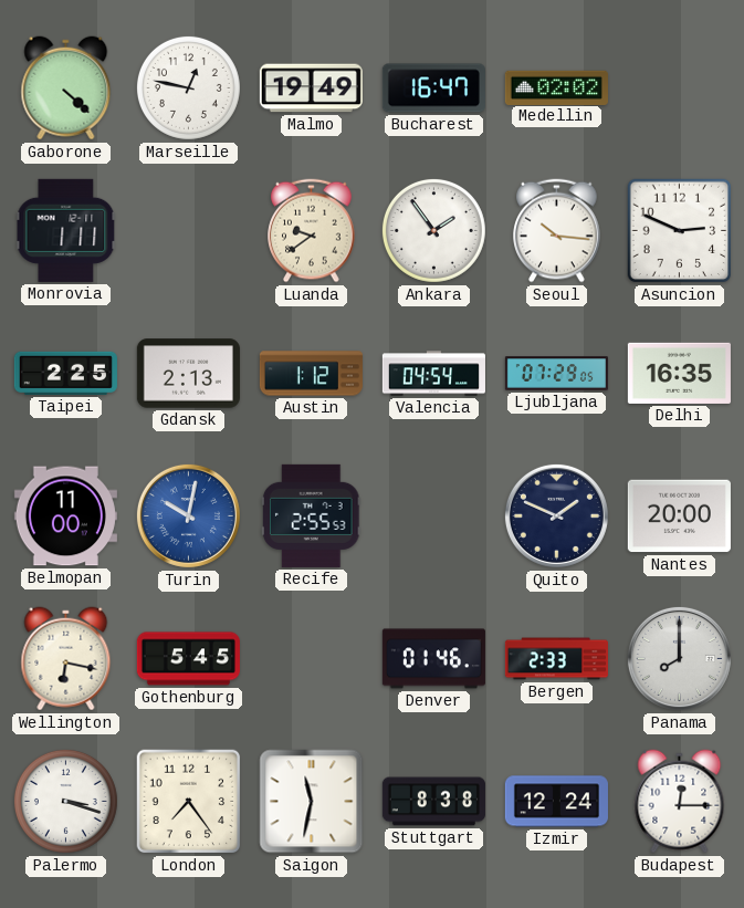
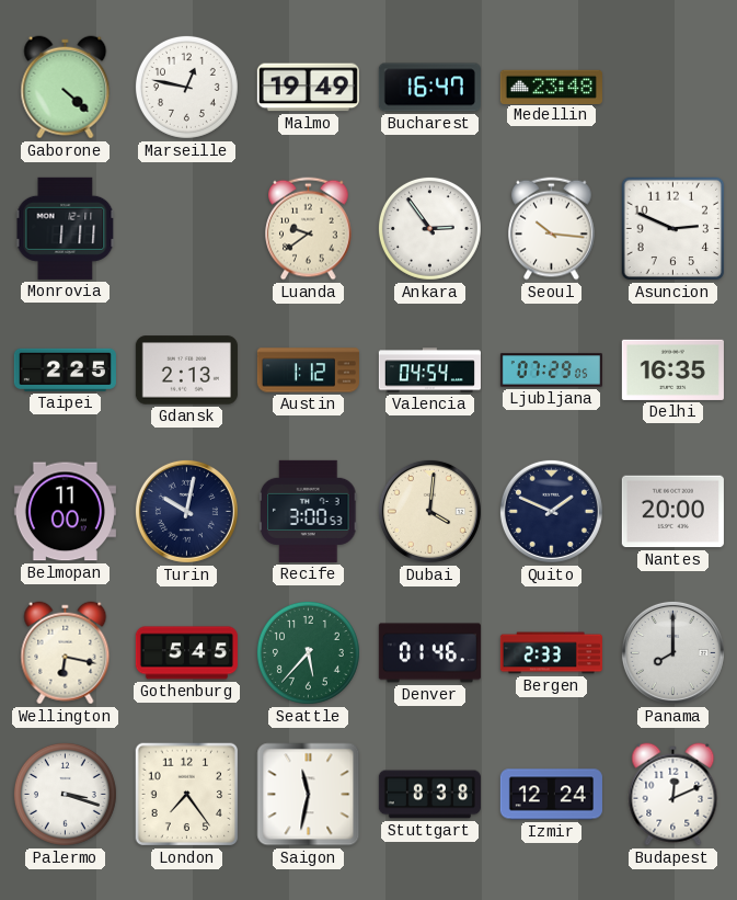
Medellin: 02:02 -> 23:48
Ankara: 1:54 -> 2:54
Turin dial: blue -> navy
Recife: 2:55 -> 3:00
Dubai: none -> 4:01
Seattle: none -> 5:37
Budapest: 12:15 -> 12:11
